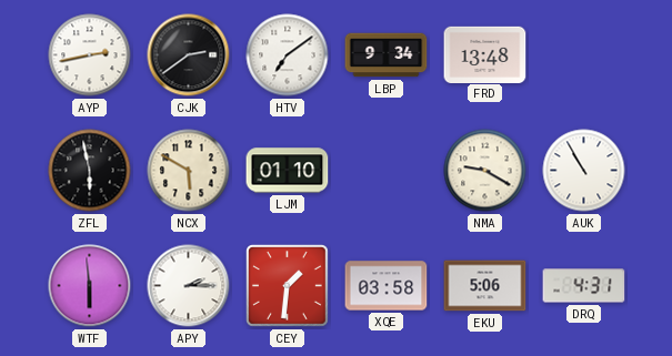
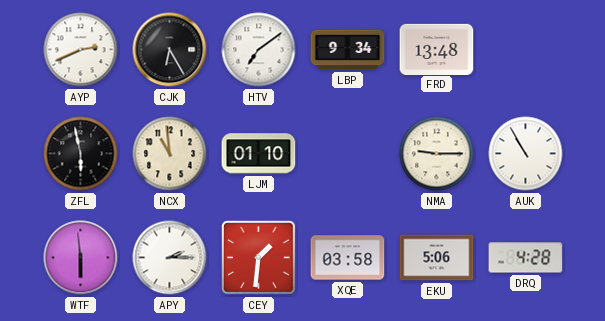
AYP: 2:43 -> 2:41
CJK: 2:39 -> 6:25
NCX: 5:50 -> 10:59
NMA: 9:20 -> 9:15
DRQ: 4:31 -> 4:28
